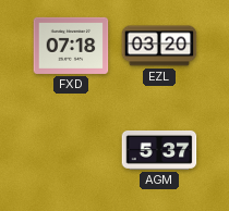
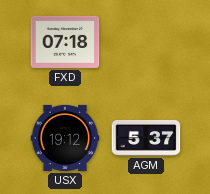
EZL: 03:20 -> none
USX: none -> 19:12
